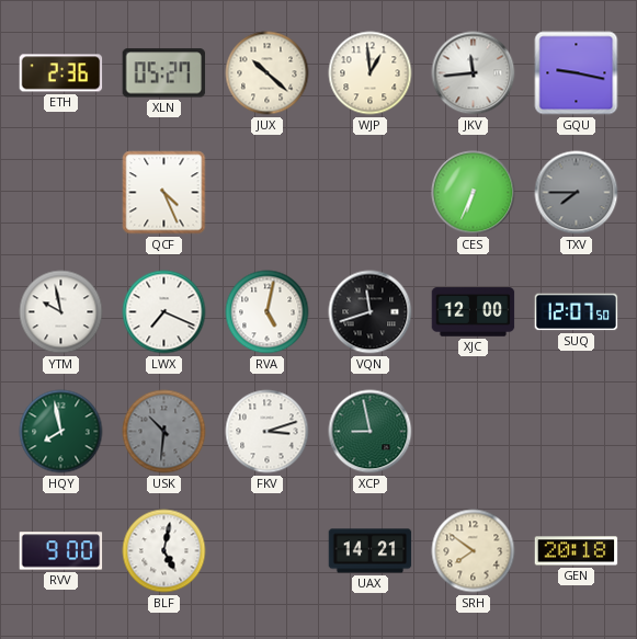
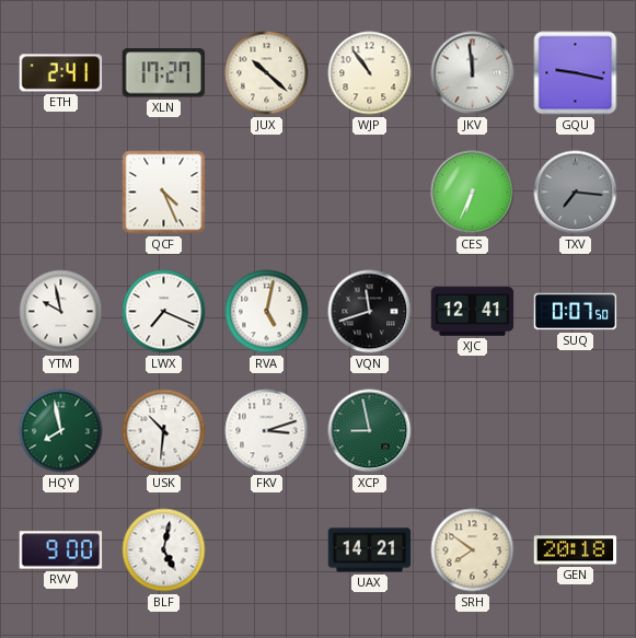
ETH: 2:36 -> 2:41
XLN: 05:27 -> 17:27
WJP: 12:59 -> 10:54
JKV: 11:44 -> 11:59
TXV: 7:45 -> 7:16
XJC: 12:00 -> 12:41
SUQ: 12:07 -> 0:07
USK dial: grey -> white
